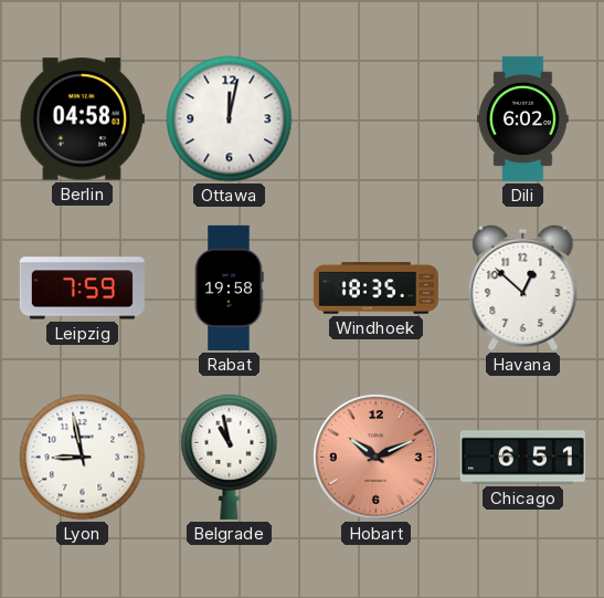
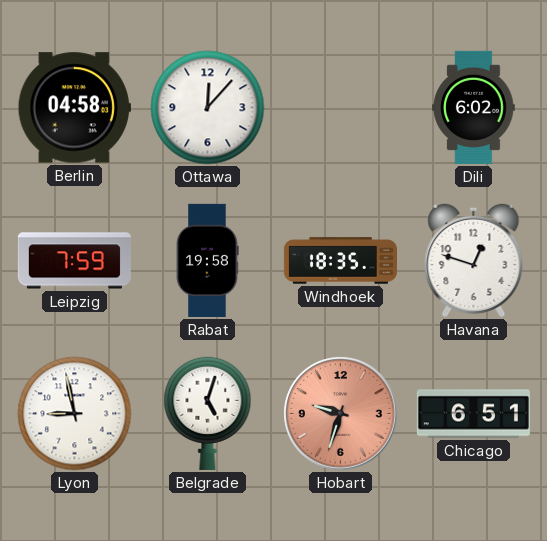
Ottawa: 12:02 -> 12:07
Havana: 12:52 -> 12:48
Belgrade: 10:58 -> 5:03
Hobart: 10:11 -> 9:33
